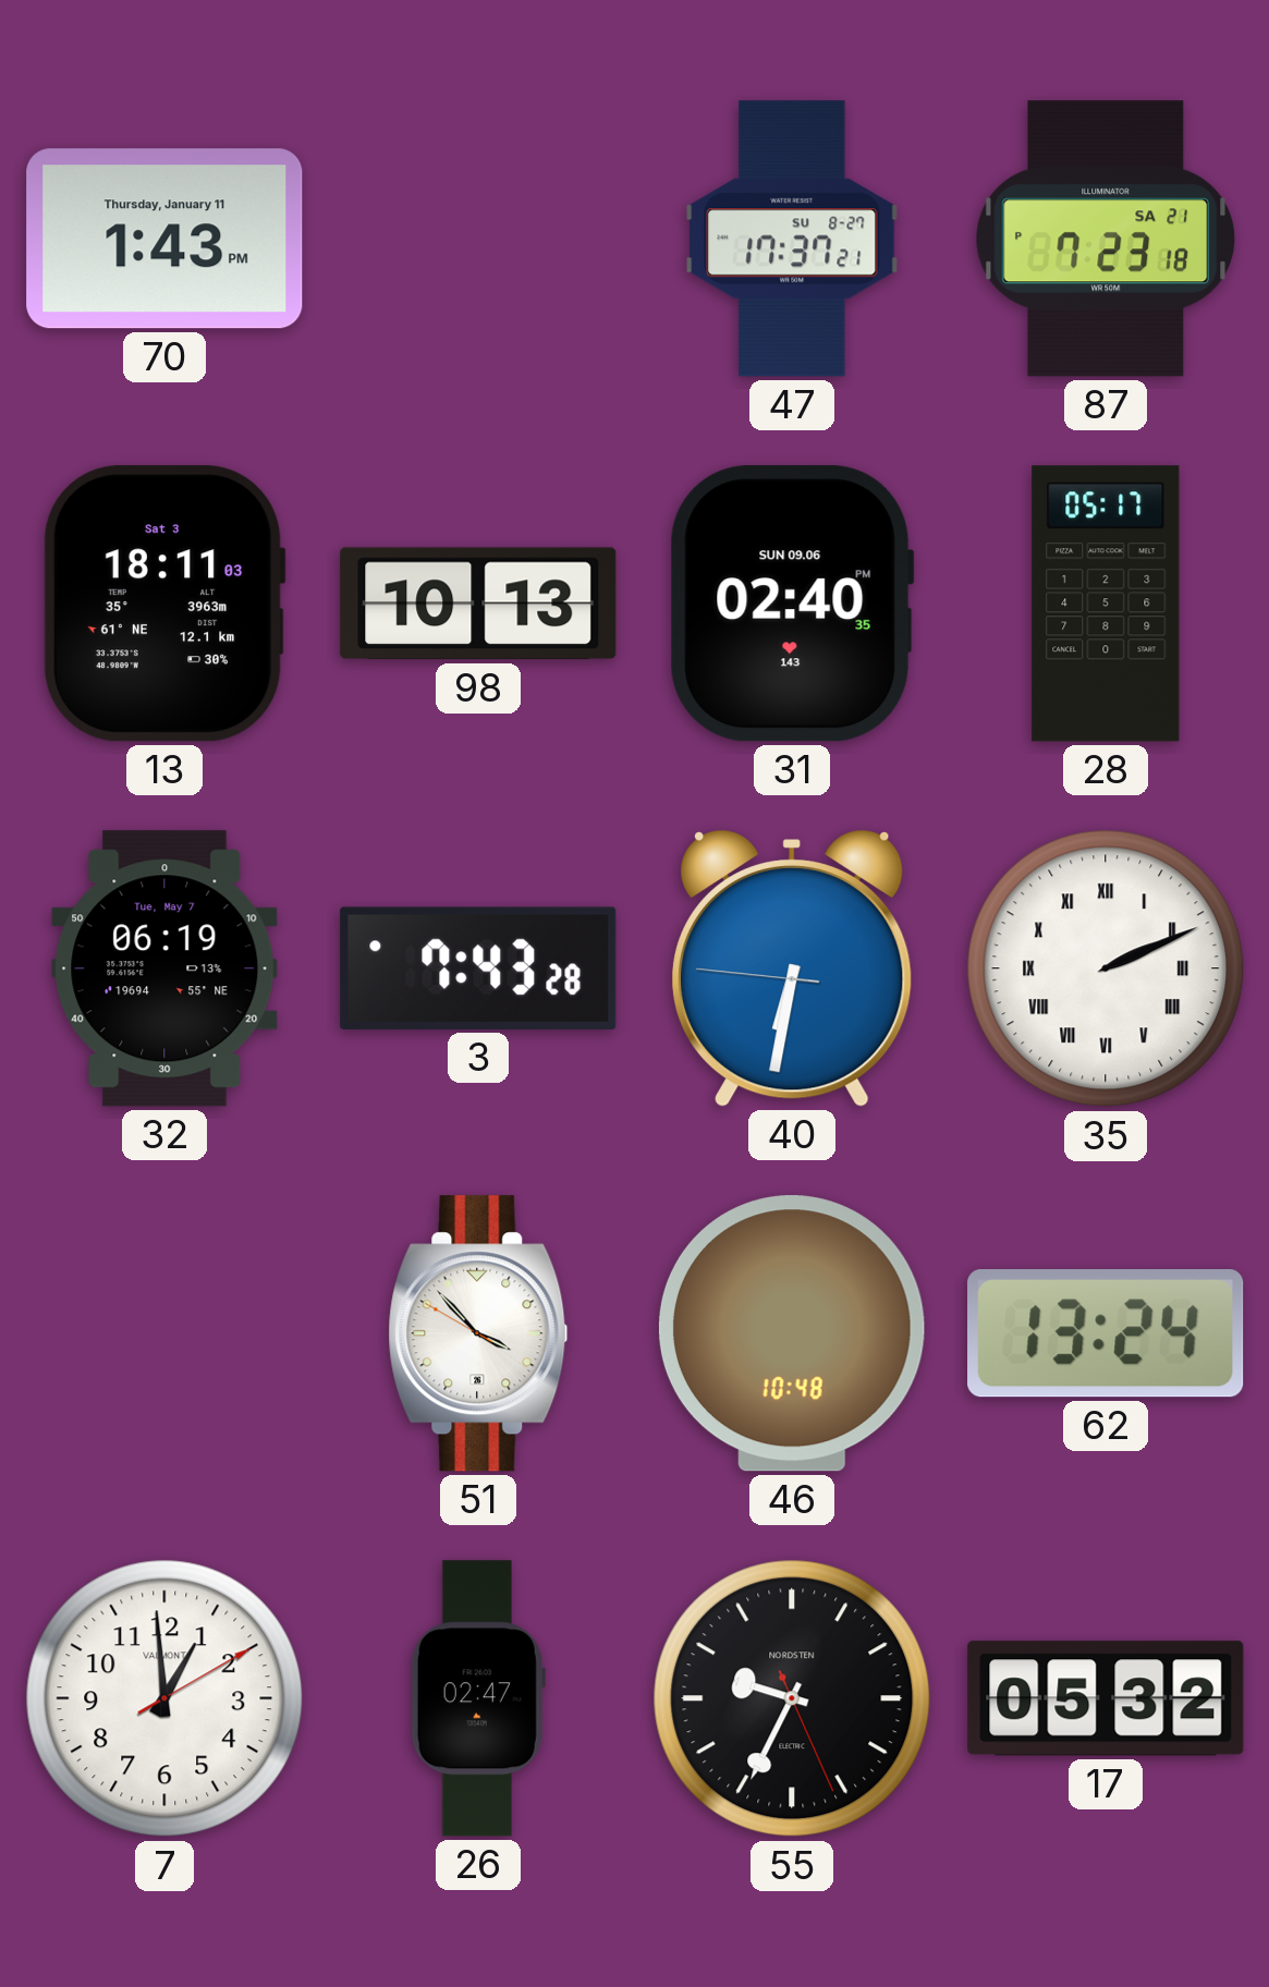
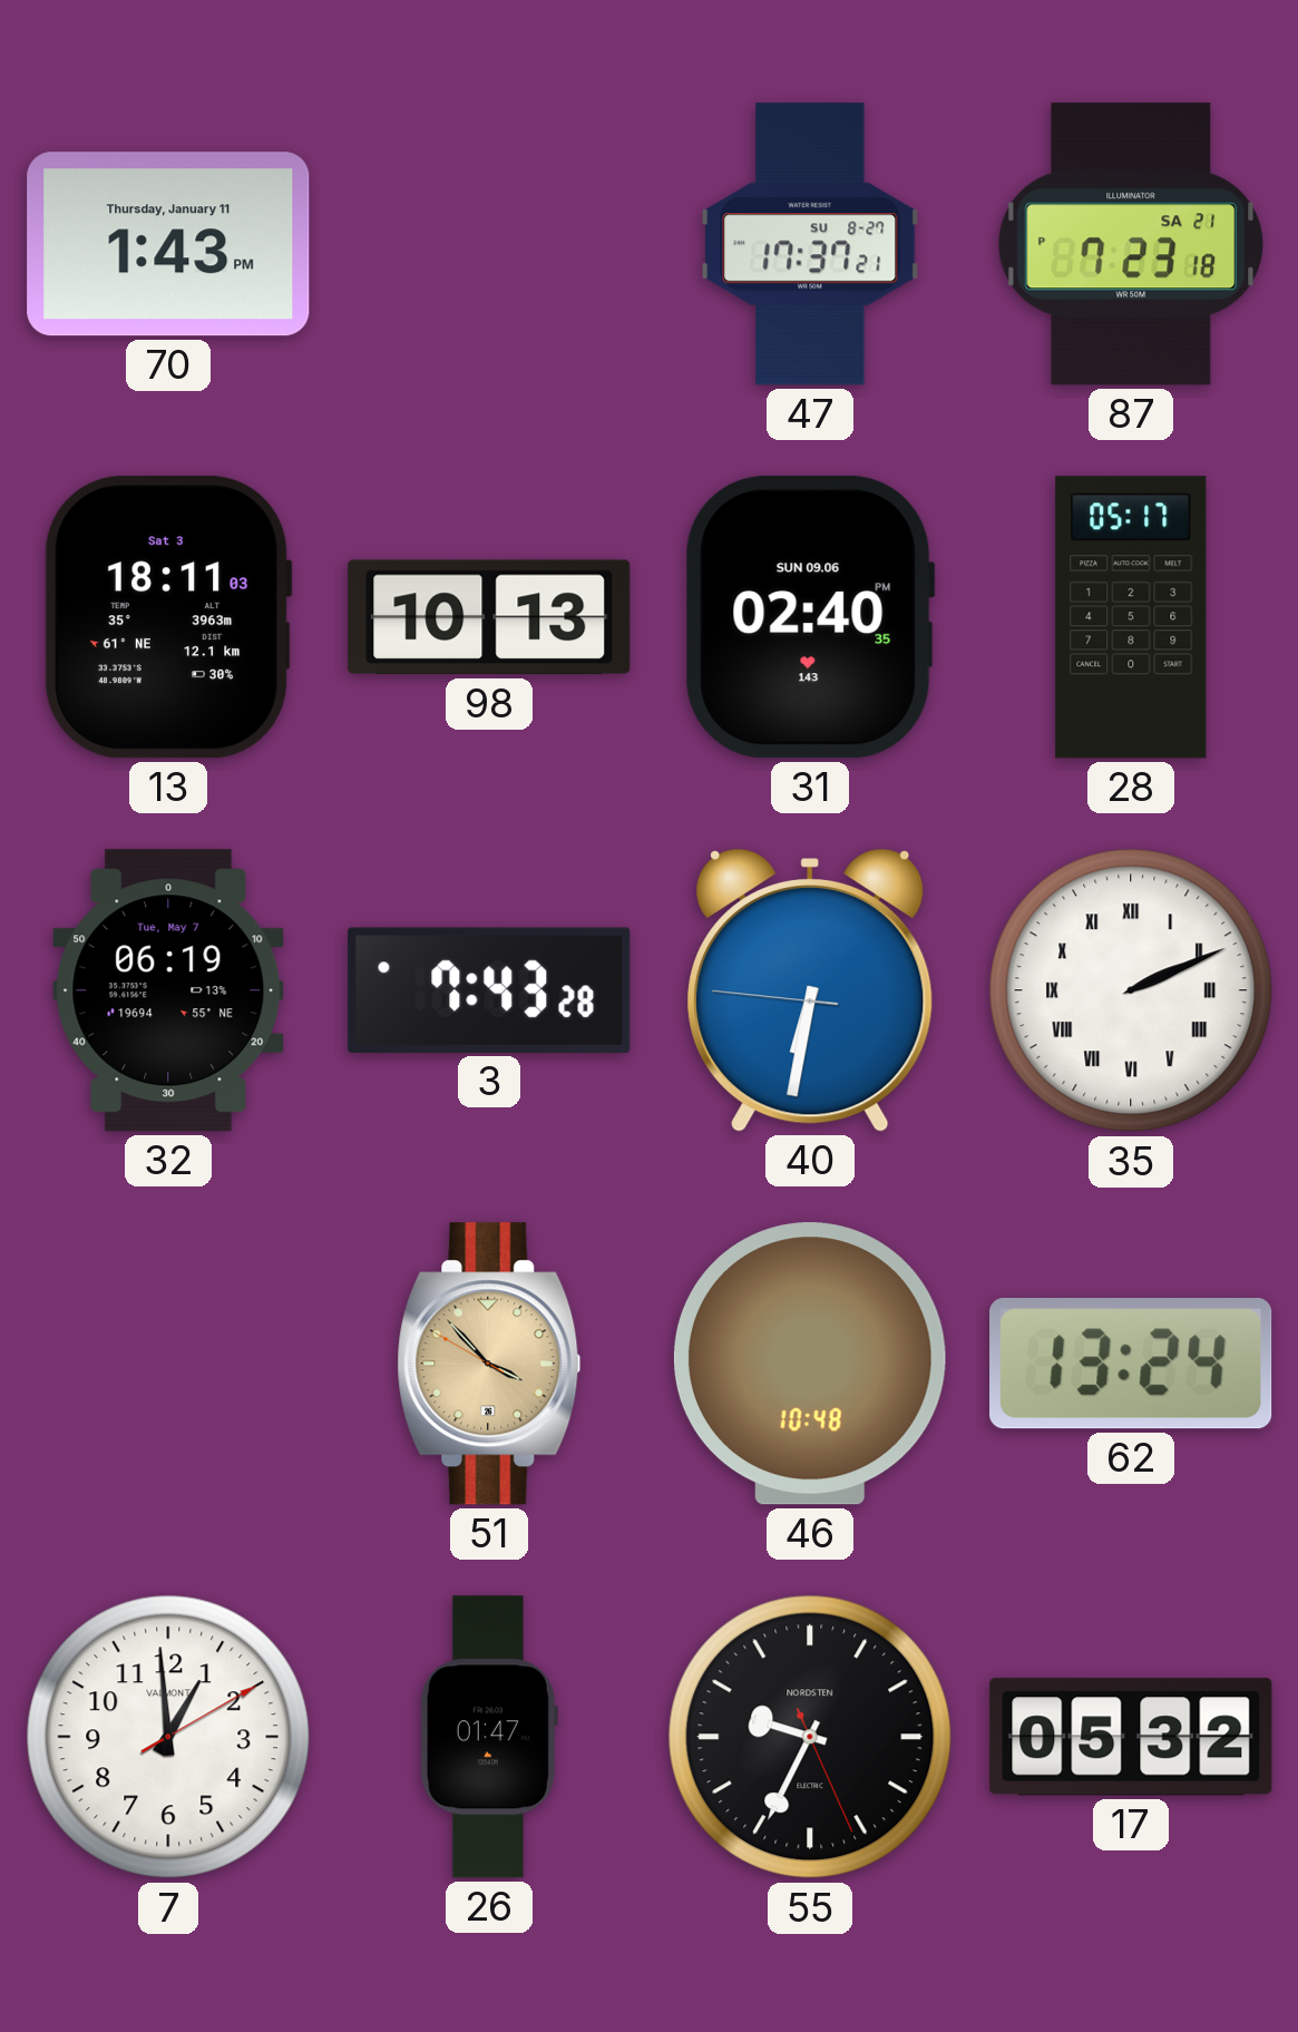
51 dial: white -> champagne
26: 02:47 -> 01:47
